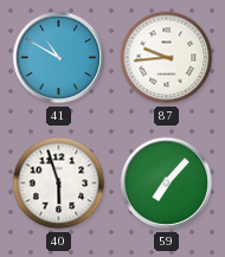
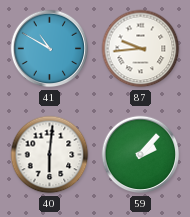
40: 5:57 -> 6:01
59: 7:07 -> 2:07
